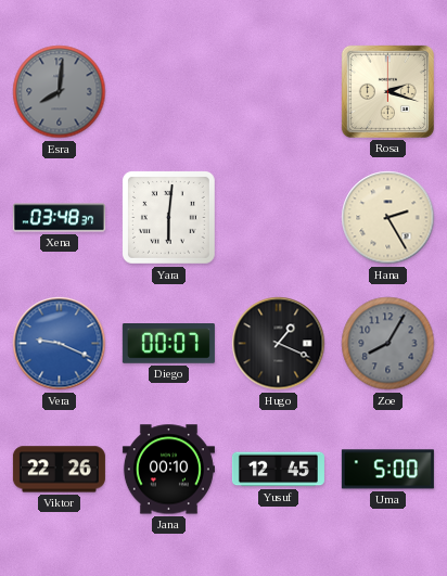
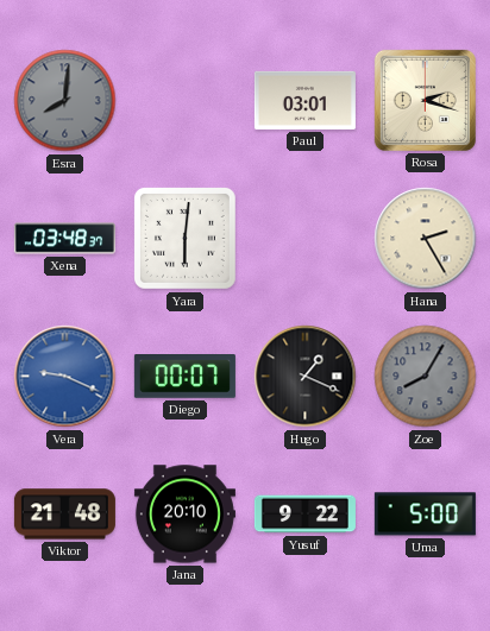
Paul: none -> 03:01
Viktor: 22:26 -> 21:48
Jana: 00:10 -> 20:10
Yusuf: 12:45 -> 9:22
